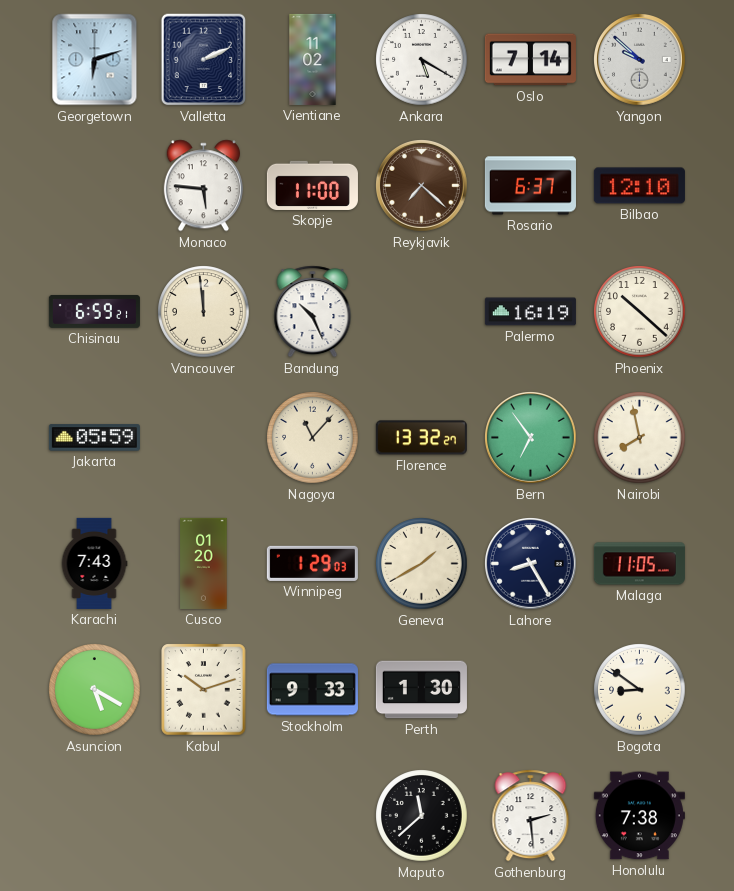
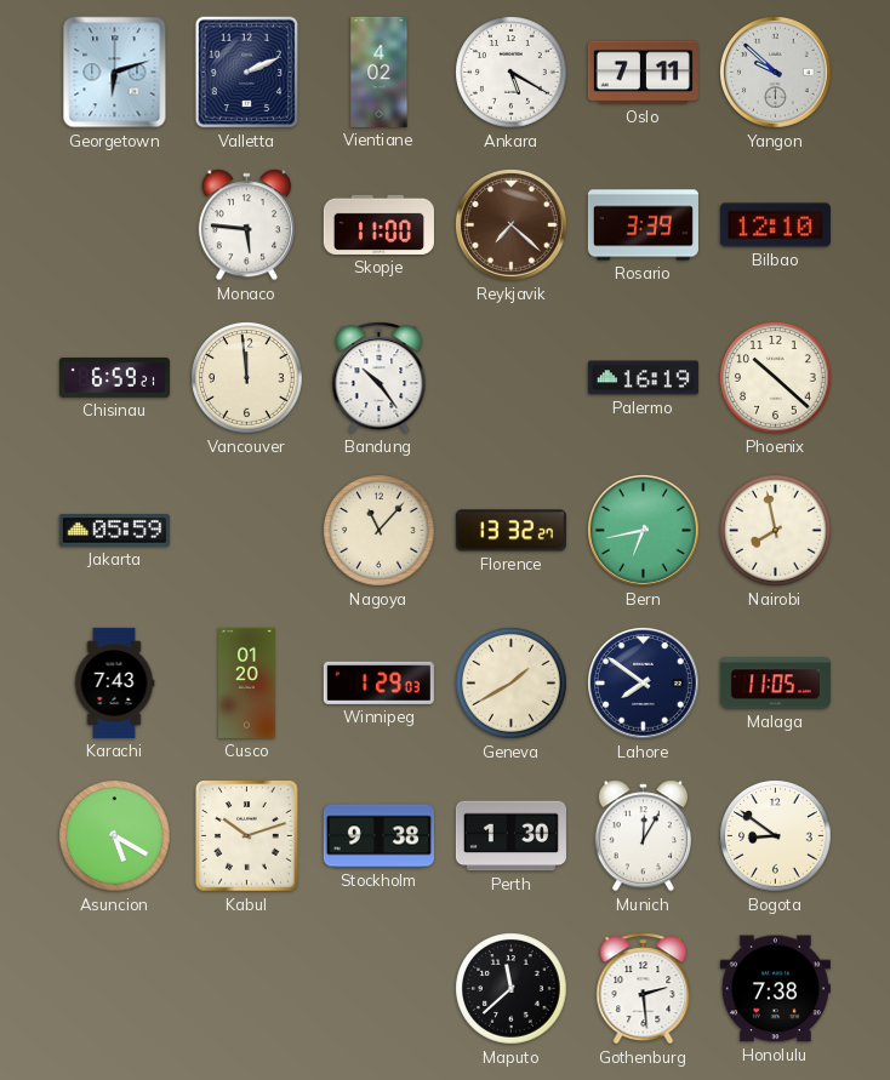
Vientiane: 11:02 -> 4:02
Oslo: 7:14 -> 7:11
Rosario: 6:37 -> 3:39
Bandung: 10:26 -> 10:24
Bern: 6:54 -> 6:43
Lahore: 8:25 -> 7:51
Stockholm: 9:33 -> 9:38
Munich: none -> 12:05
